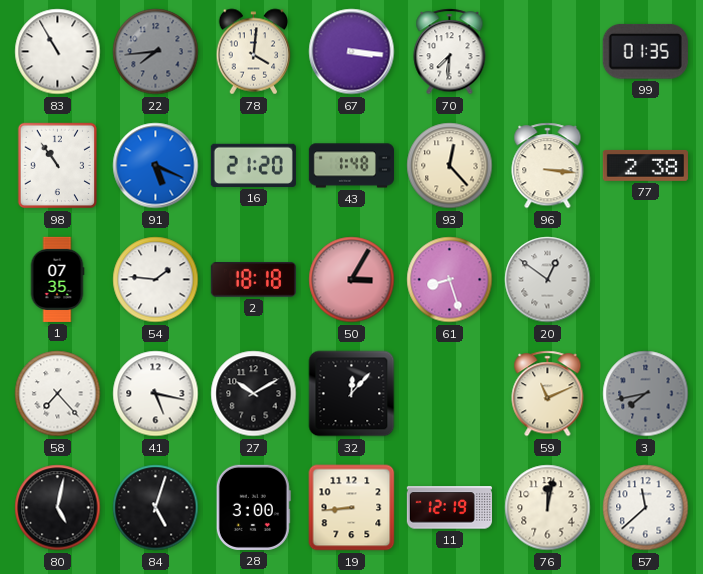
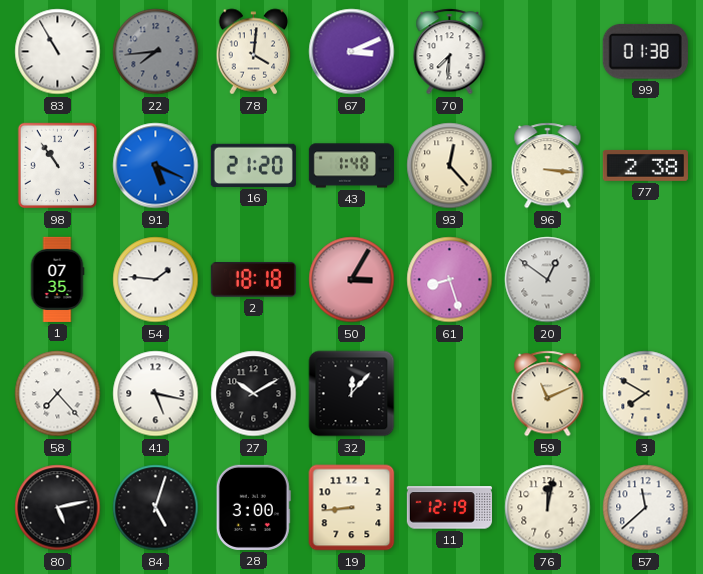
67: 3:16 -> 3:11
99: 01:35 -> 01:38
3: 7:43 -> 7:50
3 dial: grey -> cream
80: 5:02 -> 5:13
